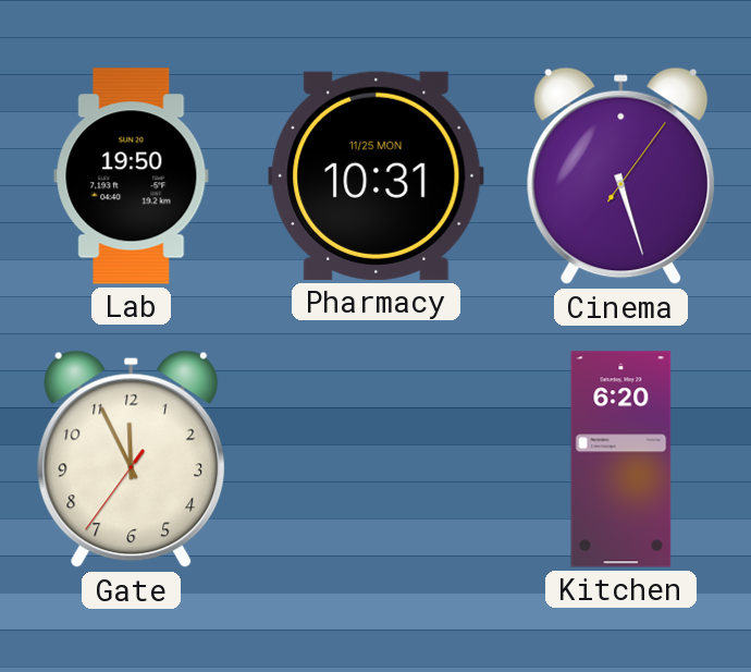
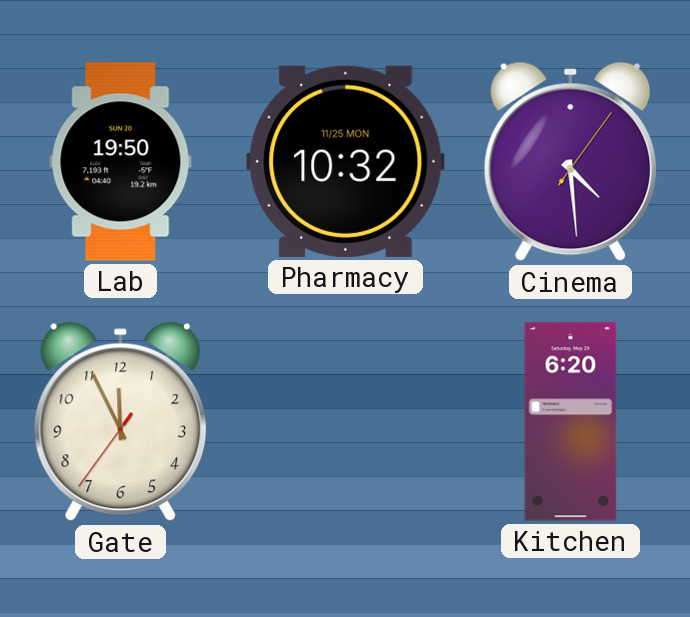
Pharmacy: 10:31 -> 10:32
Cinema: 5:27 -> 4:29
